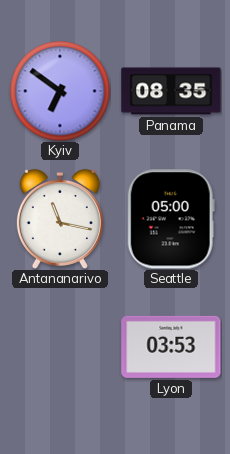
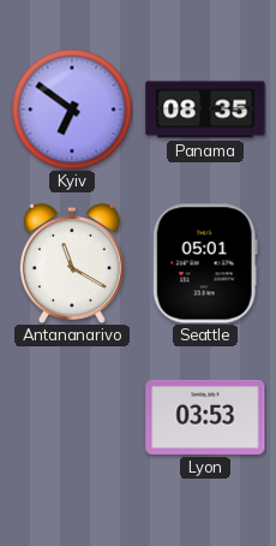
Antananarivo: 11:17 -> 11:20
Seattle: 05:00 -> 05:01
